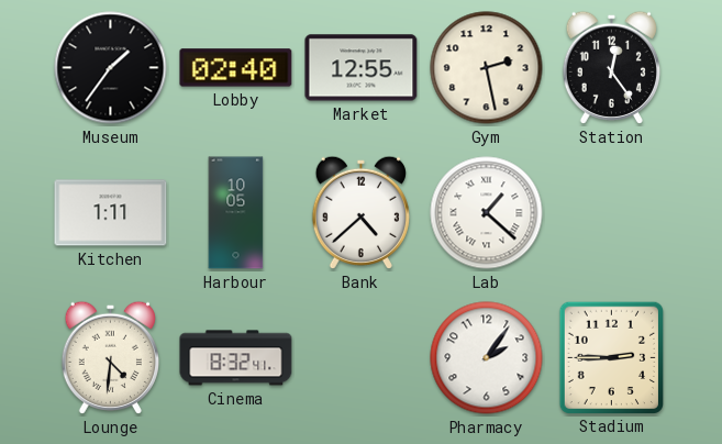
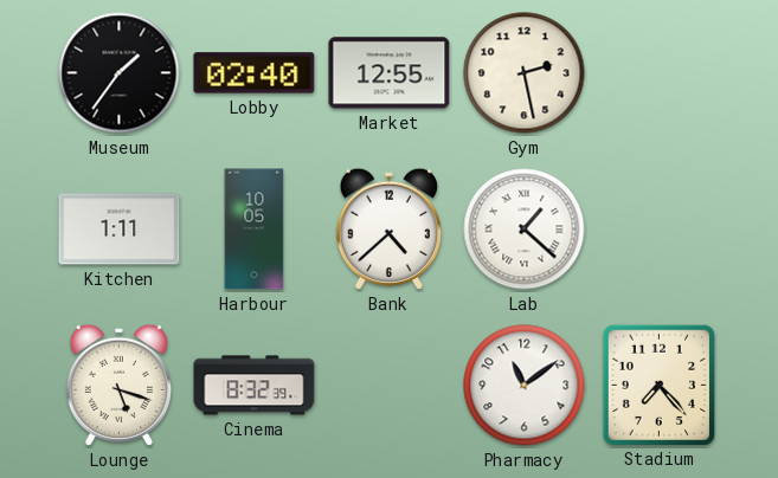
Station: 12:24 -> none
Lounge: 4:31 -> 5:18
Cinema: 8:32:41 -> 8:32:39
Pharmacy: 2:06 -> 11:09
Stadium: 2:45 -> 7:23
